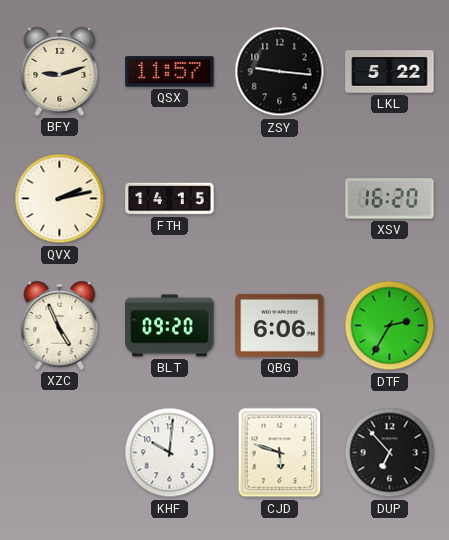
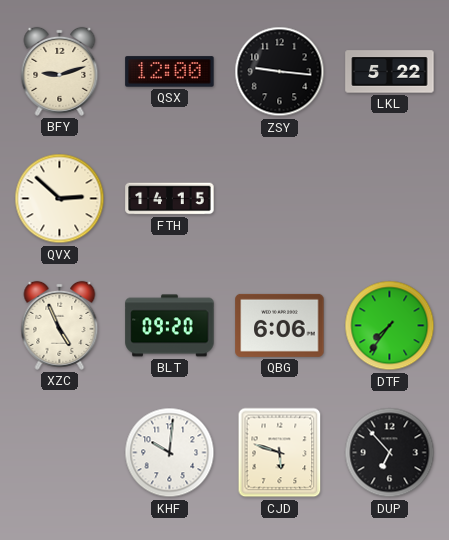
QSX: 11:57 -> 12:00
QVX: 2:13 -> 2:52
XSV: 16:20 -> none
DTF: 2:35 -> 7:36
